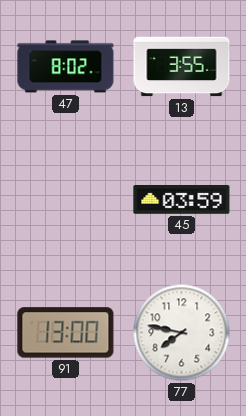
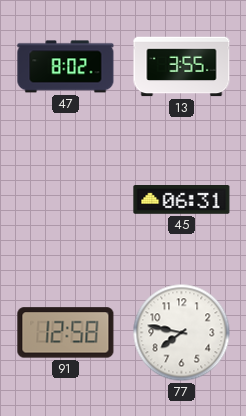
45: 03:59 -> 06:31
91: 13:00 -> 12:58
